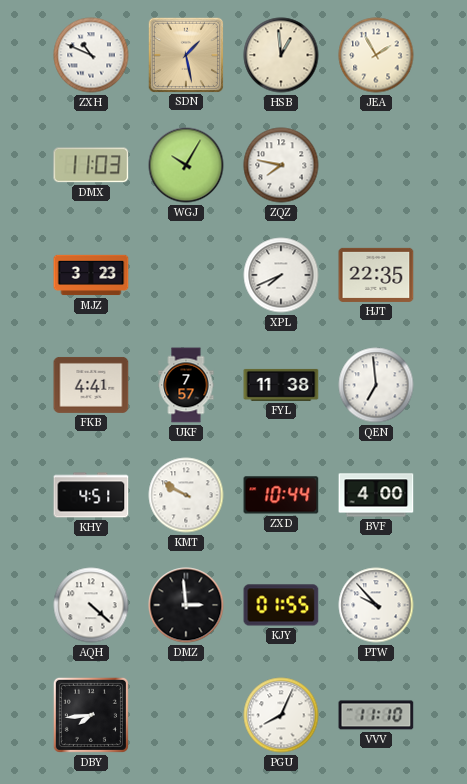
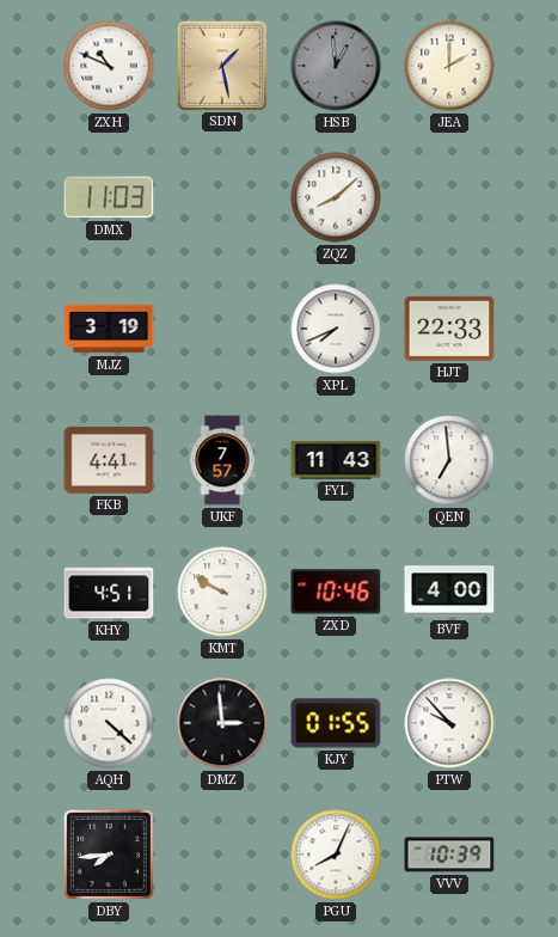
HSB dial: cream -> grey
JEA: 1:55 -> 2:00
WGJ: 10:05 -> none
ZQZ: 7:47 -> 8:08
MJZ: 3:23 -> 3:19
HJT: 22:35 -> 22:33
FYL: 11:38 -> 11:43
ZXD: 10:44 -> 10:46
VVV: 11:10 -> 10:39
